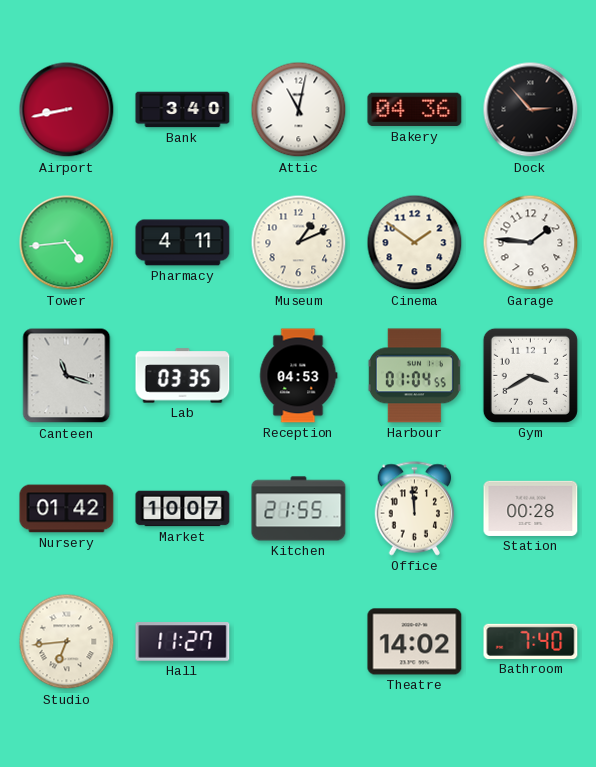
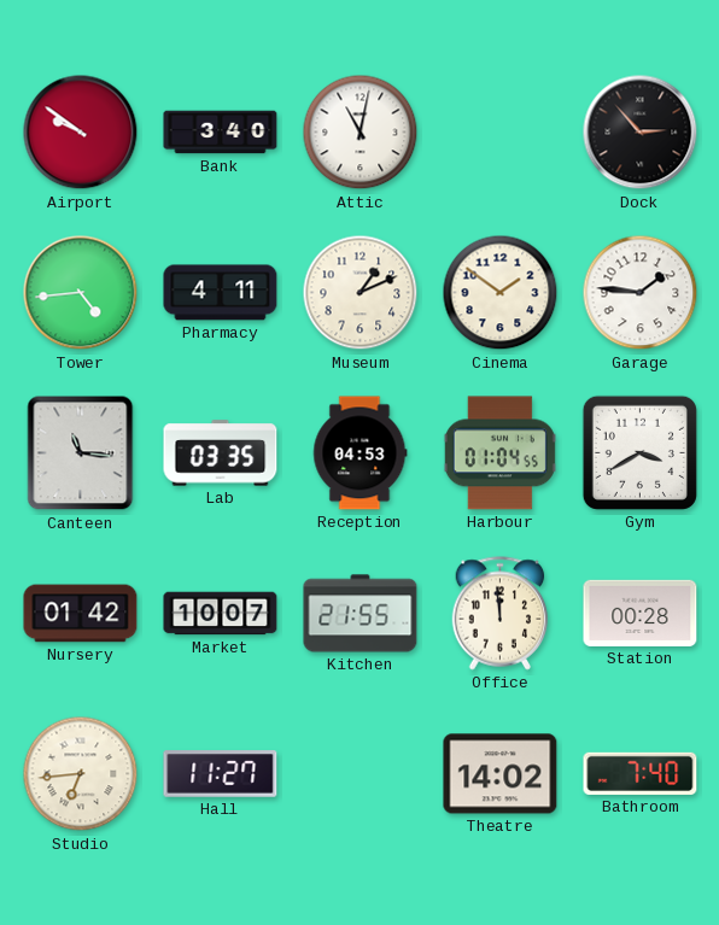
Airport: 8:43 -> 9:51
Bakery: 04:36 -> none
Canteen: 11:18 -> 11:16
